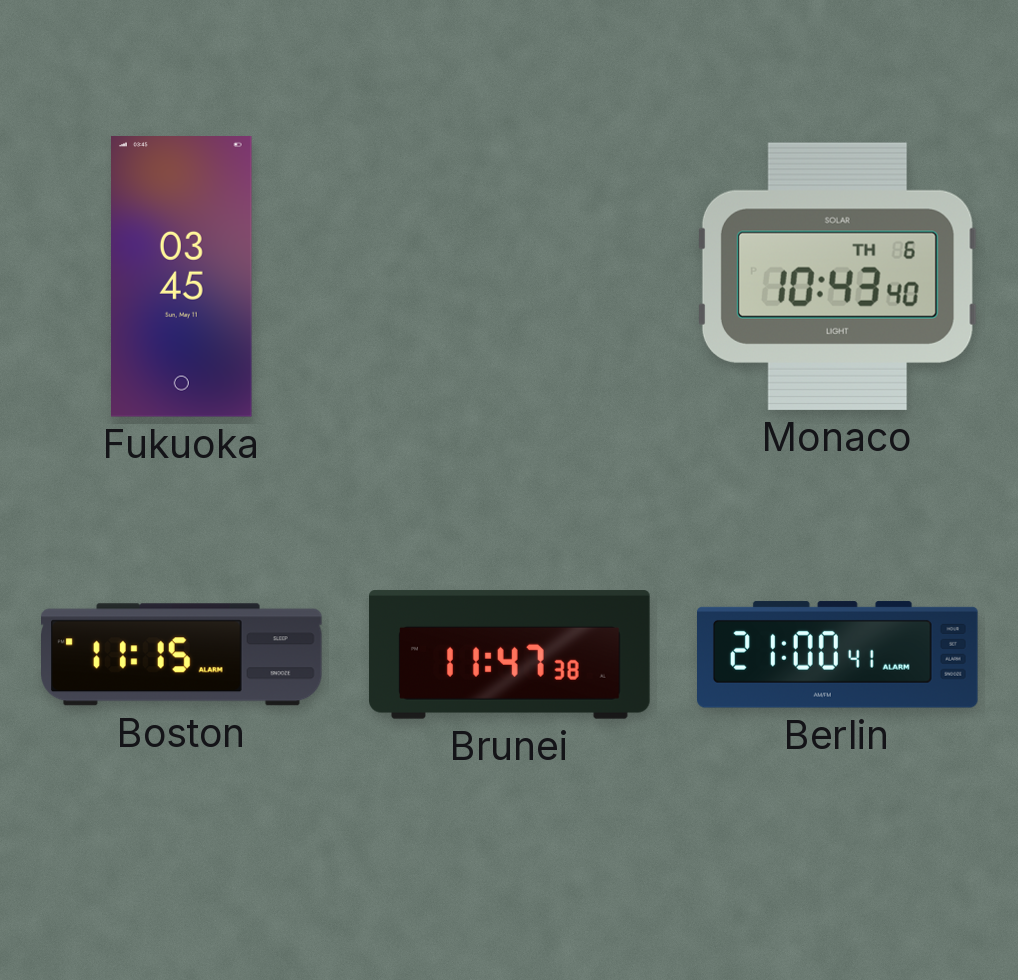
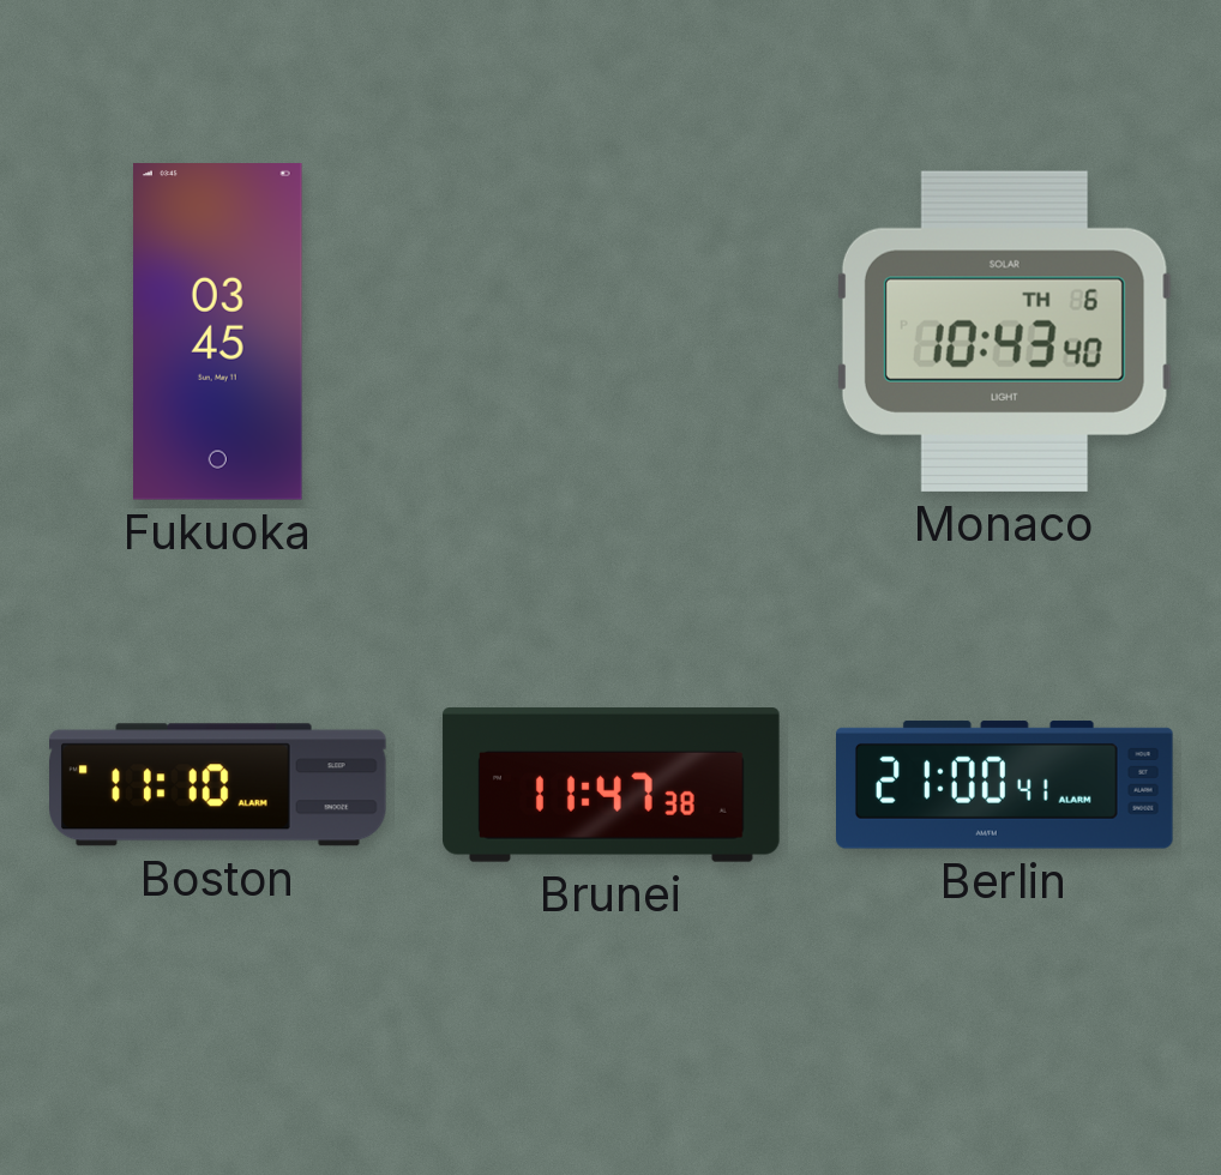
Boston: 11:15 -> 11:10
